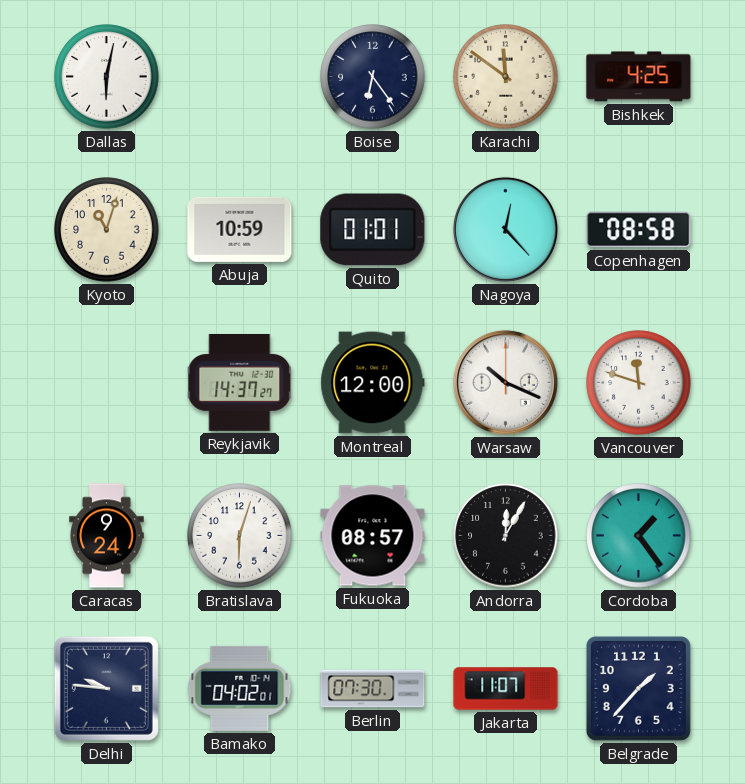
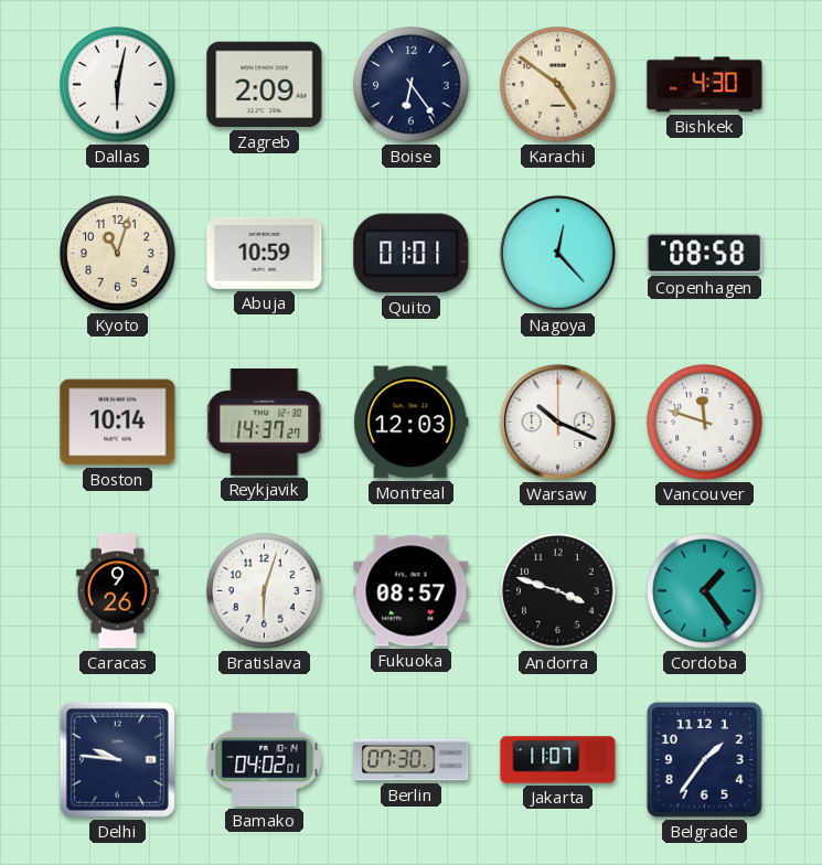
Zagreb: none -> 2:09
Karachi: 11:51 -> 4:51
Bishkek: 4:25 -> 4:30
Boston: none -> 10:14
Montreal: 12:00 -> 12:03
Caracas: 9:24 -> 9:26
Andorra: 12:05 -> 3:48
Belgrade: 1:37 -> 1:36
